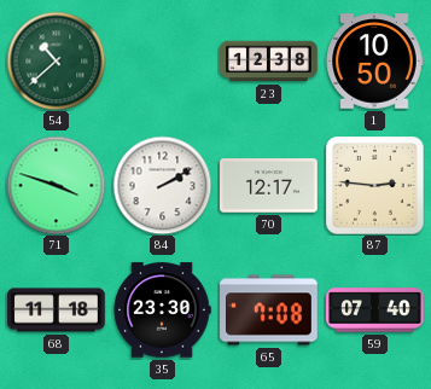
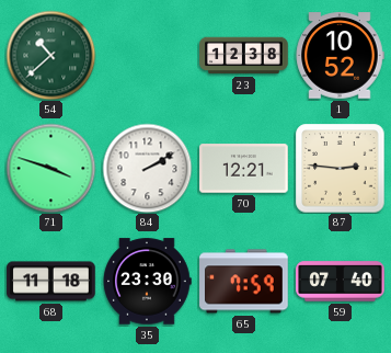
1: 10:50 -> 10:52
70: 12:17 -> 12:21
65: 7:08 -> 7:59
